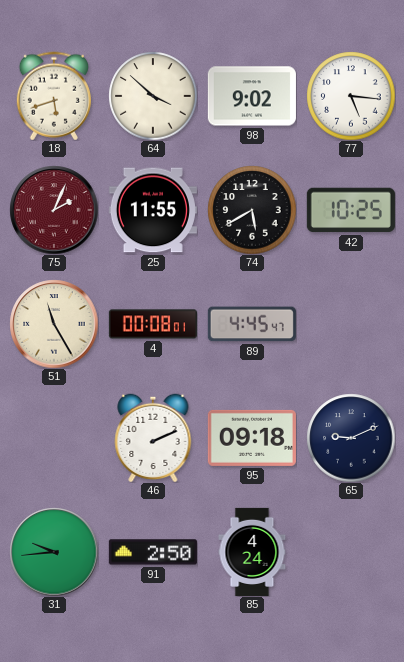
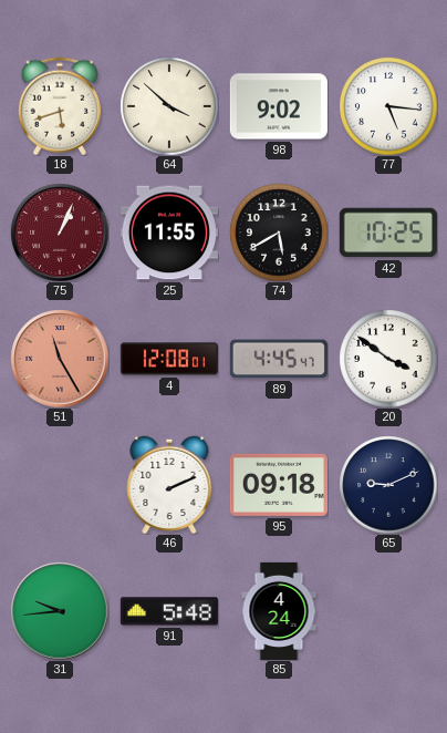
75: 2:04 -> 1:04
51 dial: cream -> salmon
4: 00:08 -> 12:08
20: none -> 3:51
91: 2:50 -> 5:48
